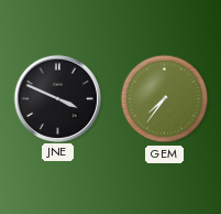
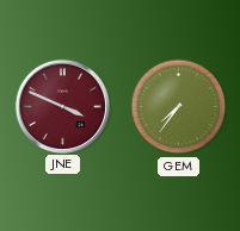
JNE dial: black -> burgundy
